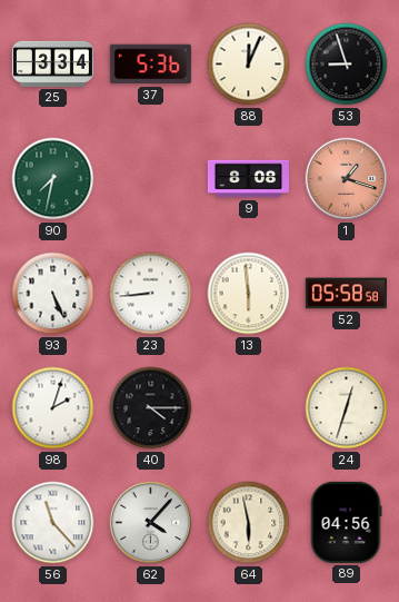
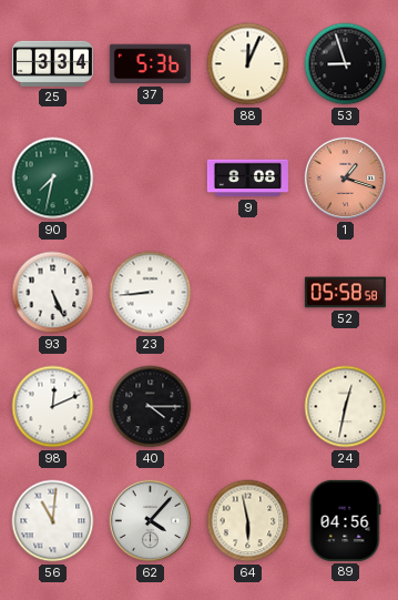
13: 5:59 -> none
98: 2:03 -> 12:11
24: 12:33 -> 12:32
56: 11:23 -> 11:01
